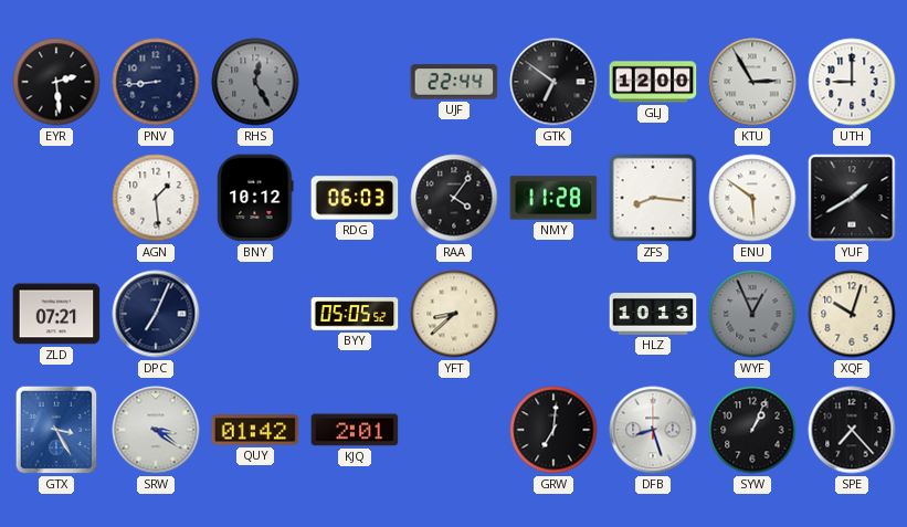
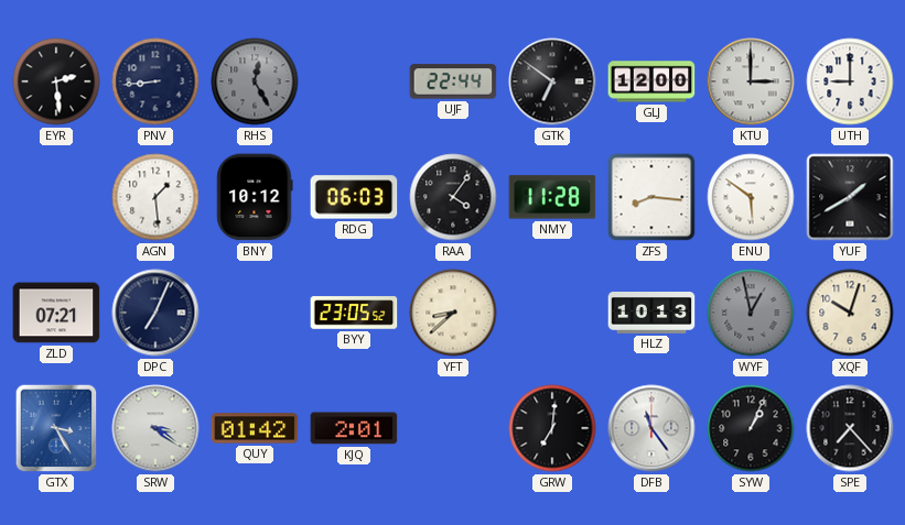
KTU: 2:55 -> 3:00
BYY: 05:05 -> 23:05
WYF: 12:56 -> 12:58
DFB: 8:27 -> 11:24
